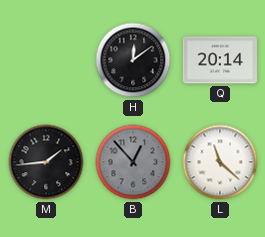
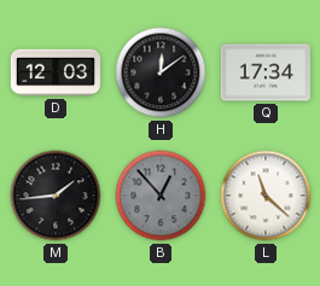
D: none -> 12:03
Q: 20:14 -> 17:34
